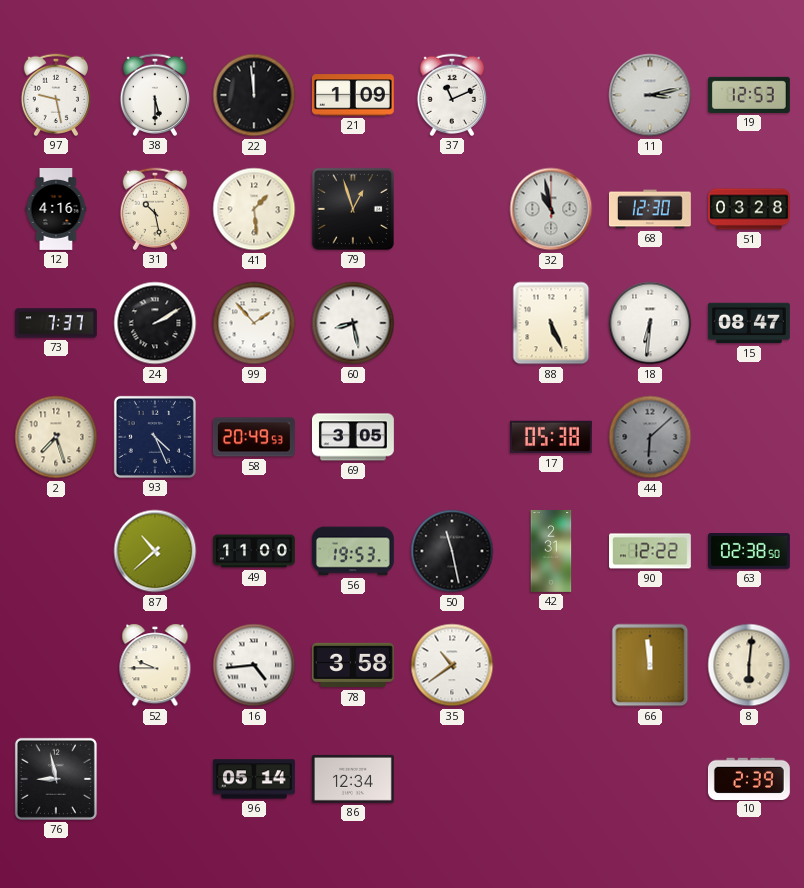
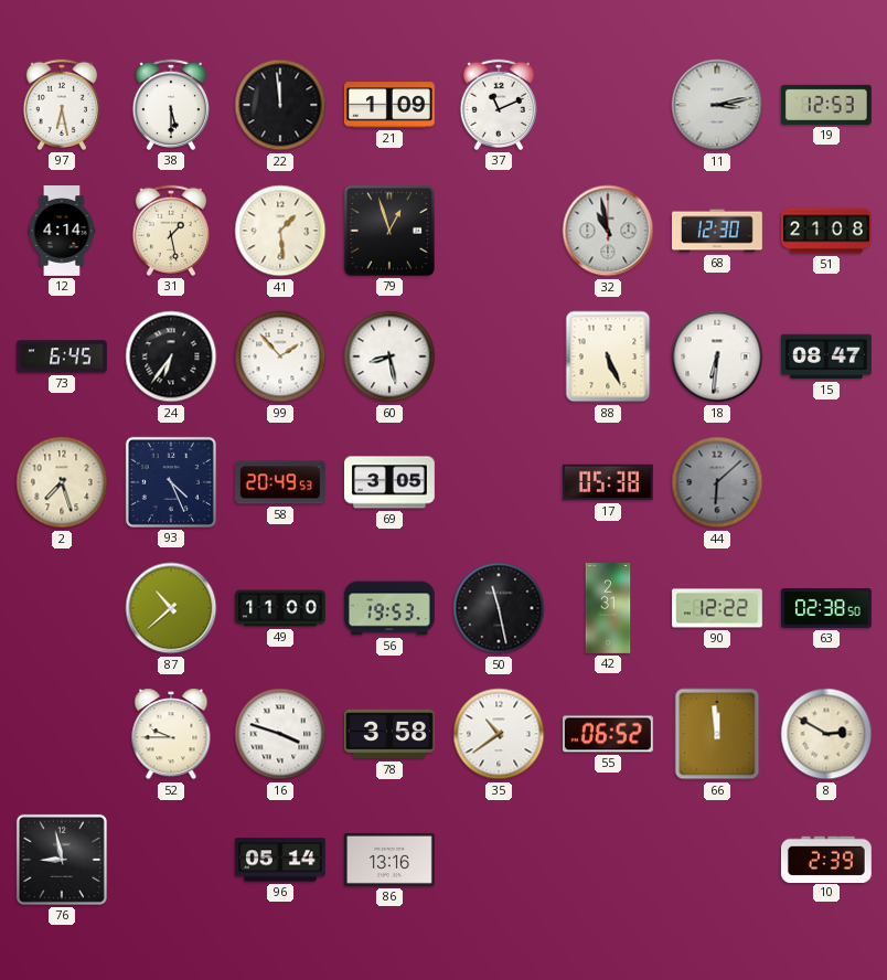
97: 9:28 -> 6:28
12: 4:16 -> 4:14
31: 10:28 -> 1:28
51: 03:28 -> 21:08
73: 7:37 -> 6:45
24: 2:10 -> 6:36
16: 4:44 -> 3:48
55: none -> 06:52
8: 6:01 -> 2:50
86: 12:34 -> 13:16
